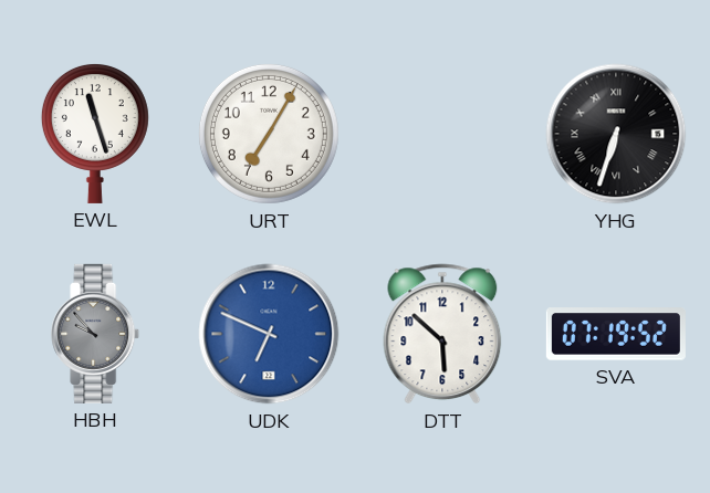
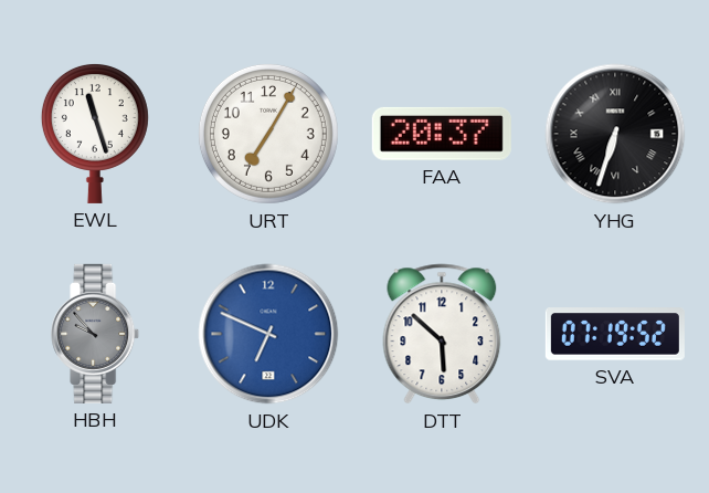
FAA: none -> 20:37
